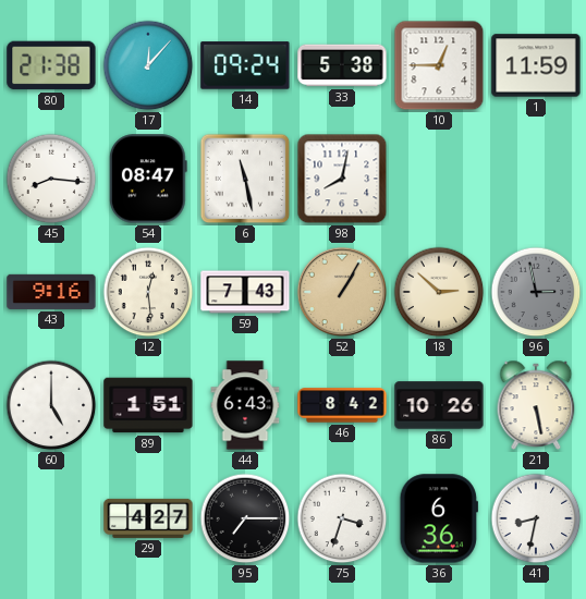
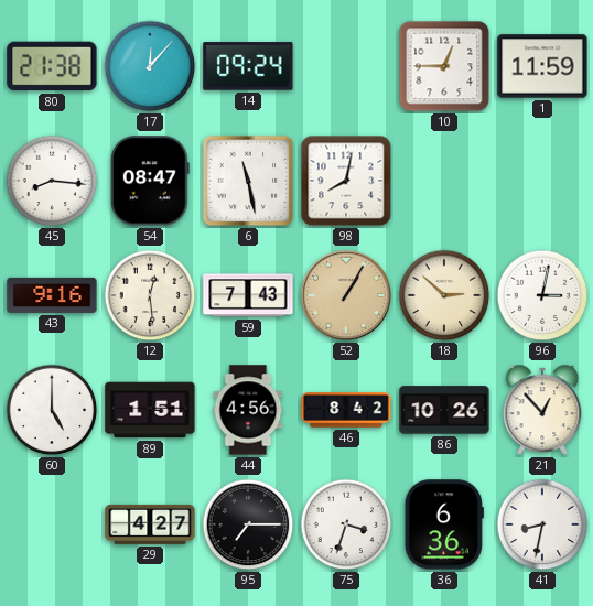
33: 5:38 -> none
96: 2:58 -> 3:02
96 dial: grey -> white
44: 6:43 -> 4:56
21: 5:28 -> 12:53
